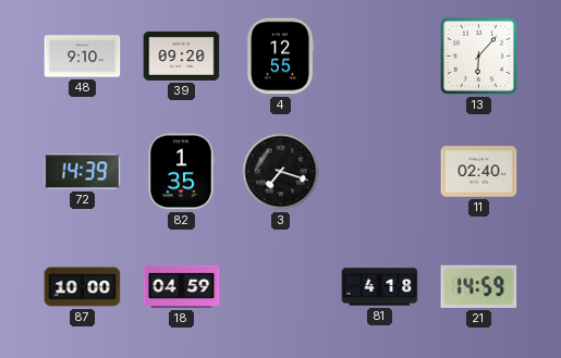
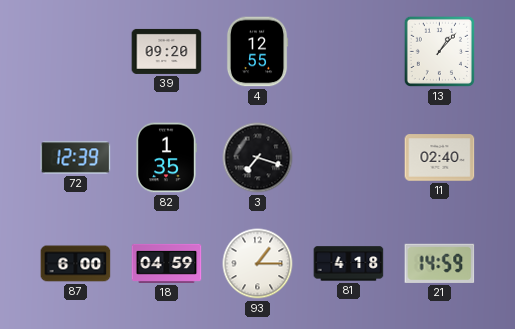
48: 9:10 -> none
13: 6:07 -> 1:07
72: 14:39 -> 12:39
87: 10:00 -> 6:00
93: none -> 1:15
